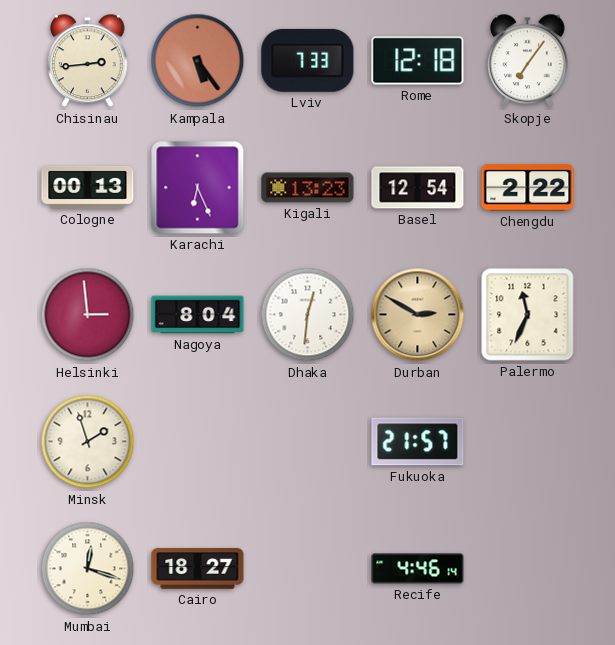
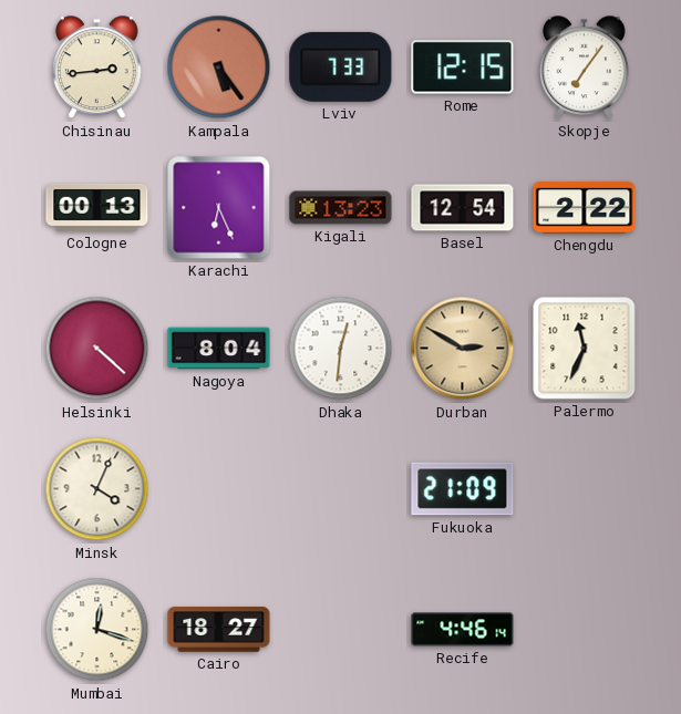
Rome: 12:18 -> 12:15
Helsinki: 2:59 -> 4:22
Minsk: 1:57 -> 4:04
Fukuoka: 21:57 -> 21:09
